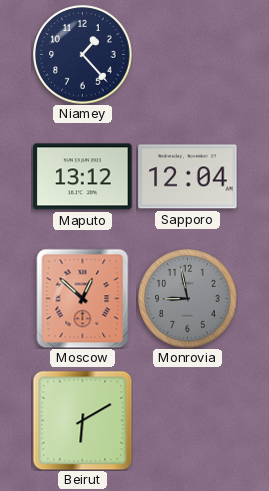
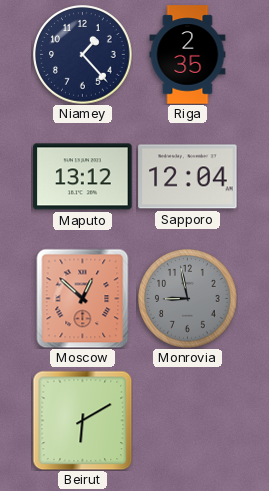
Riga: none -> 2:35
